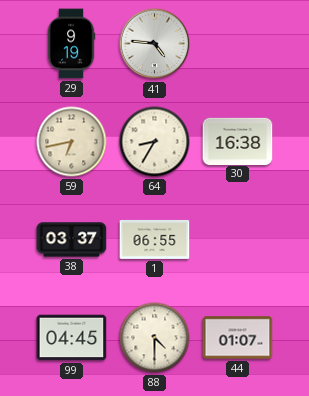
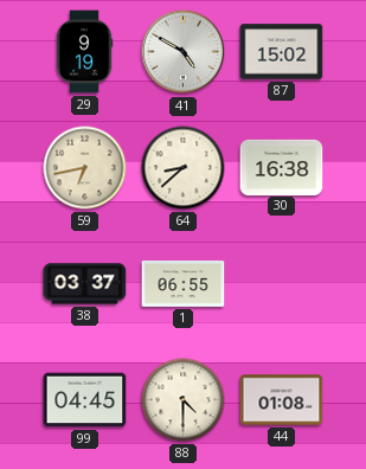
41: 4:46 -> 4:50
87: none -> 15:02
64: 8:35 -> 8:38
44: 01:07 -> 01:08
